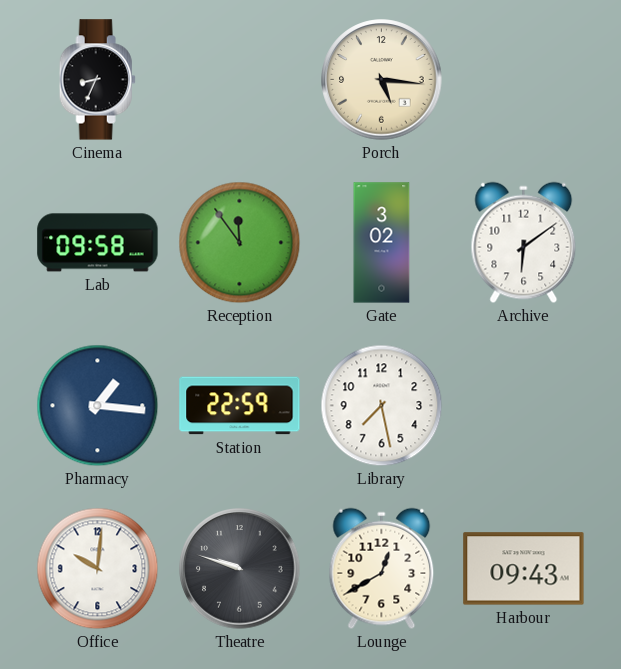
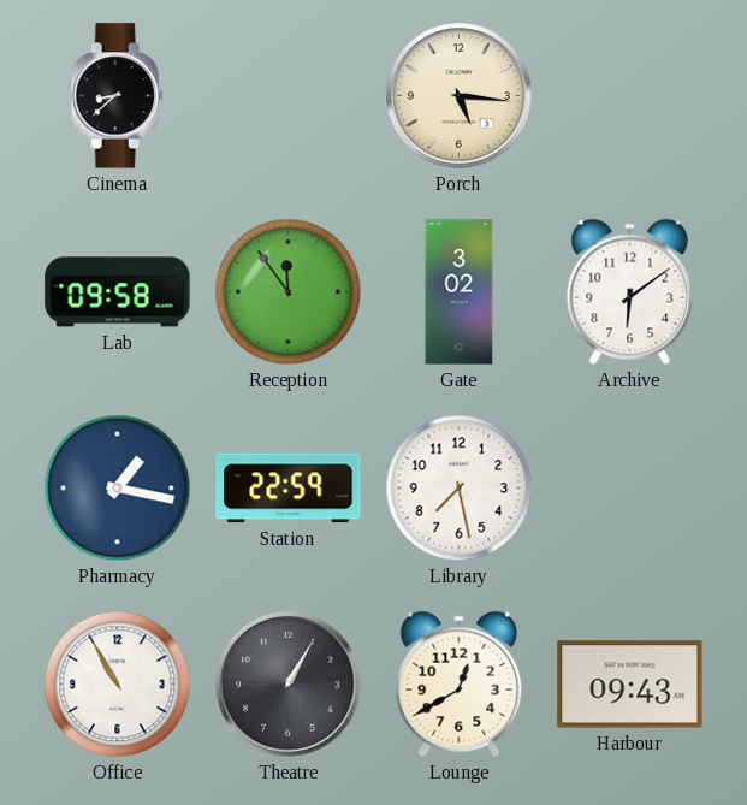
Cinema: 8:34 -> 8:38
Pharmacy: 1:16 -> 1:17
Office: 10:01 -> 10:55
Theatre: 9:48 -> 1:05
